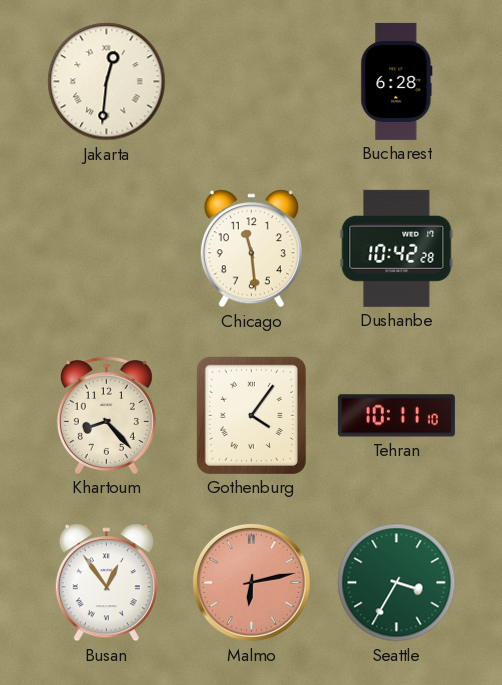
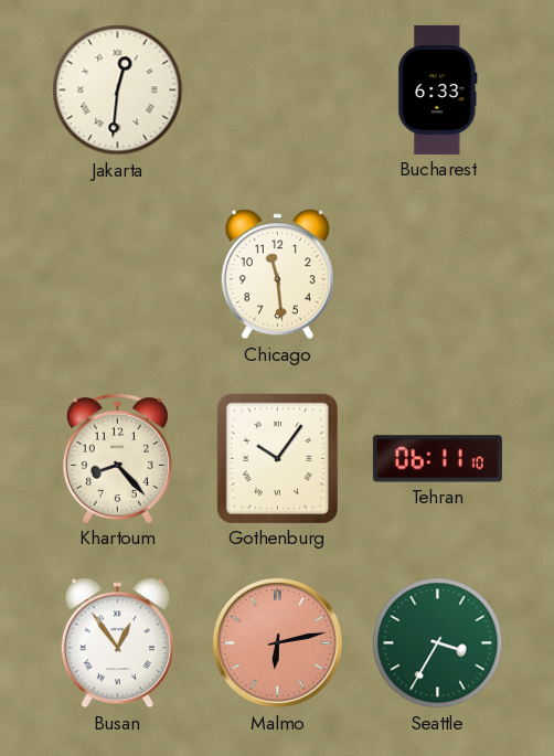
Bucharest: 6:28 -> 6:33
Dushanbe: 10:42 -> none
Gothenburg: 4:06 -> 10:06
Tehran: 10:11 -> 06:11
